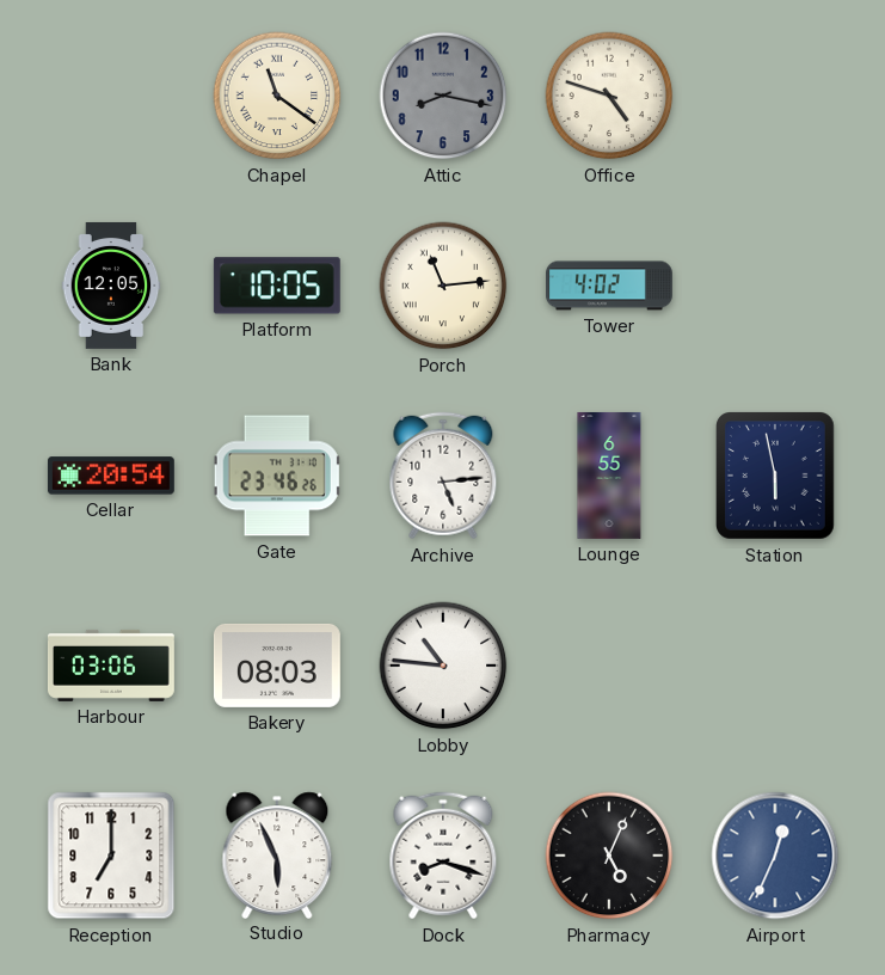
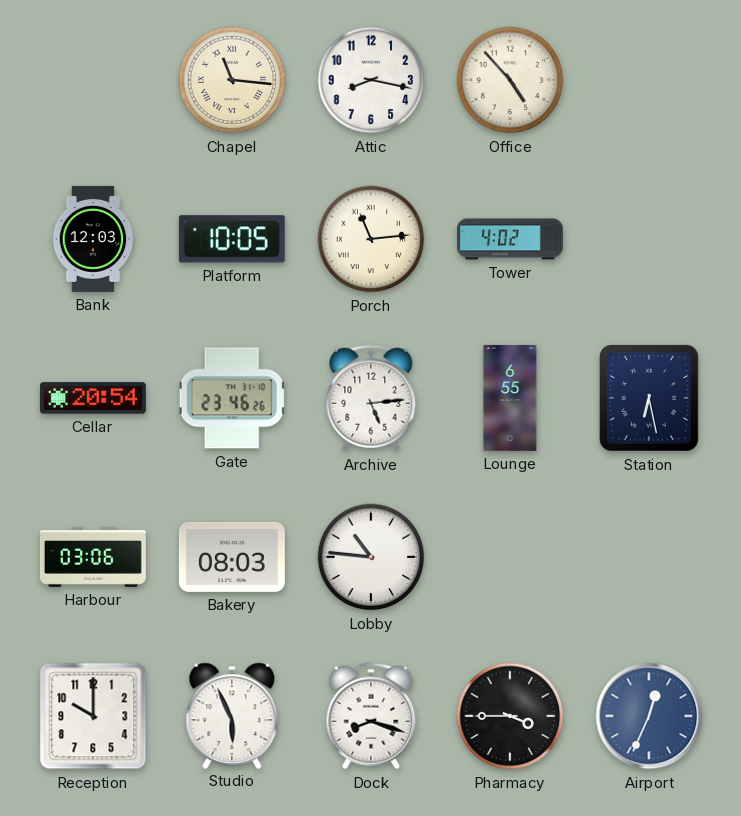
Chapel: 11:21 -> 11:16
Attic dial: grey -> white
Office: 4:48 -> 4:53
Bank: 12:05 -> 12:03
Station: 5:58 -> 6:28
Reception: 7:00 -> 10:00
Pharmacy: 5:04 -> 3:45
